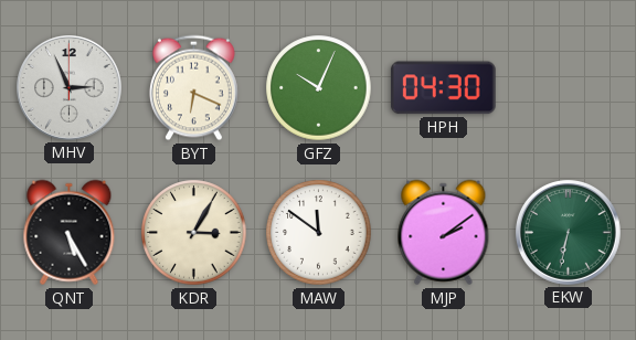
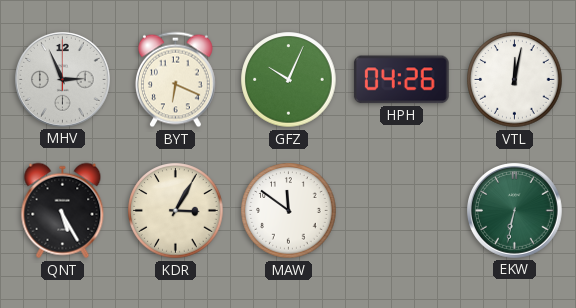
HPH: 04:30 -> 04:26
VTL: none -> 12:02
MJP: 2:09 -> none
